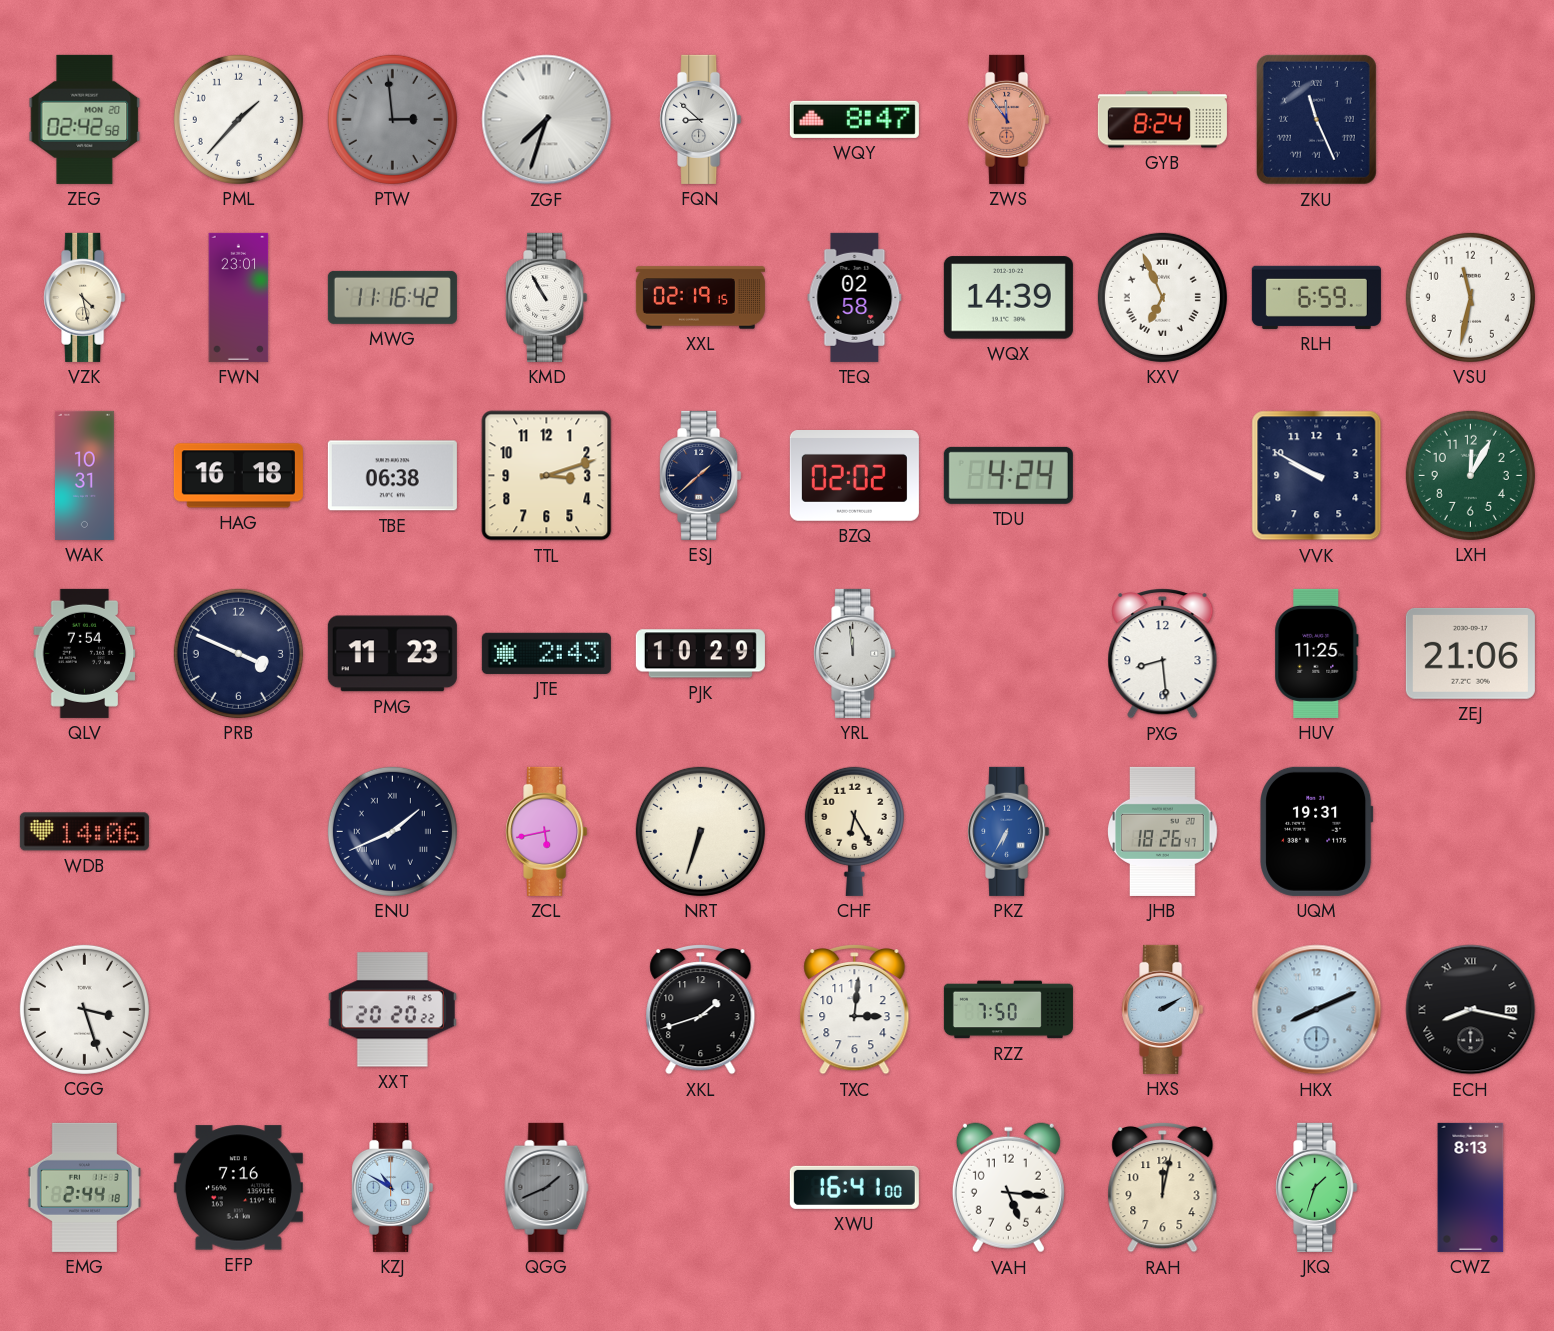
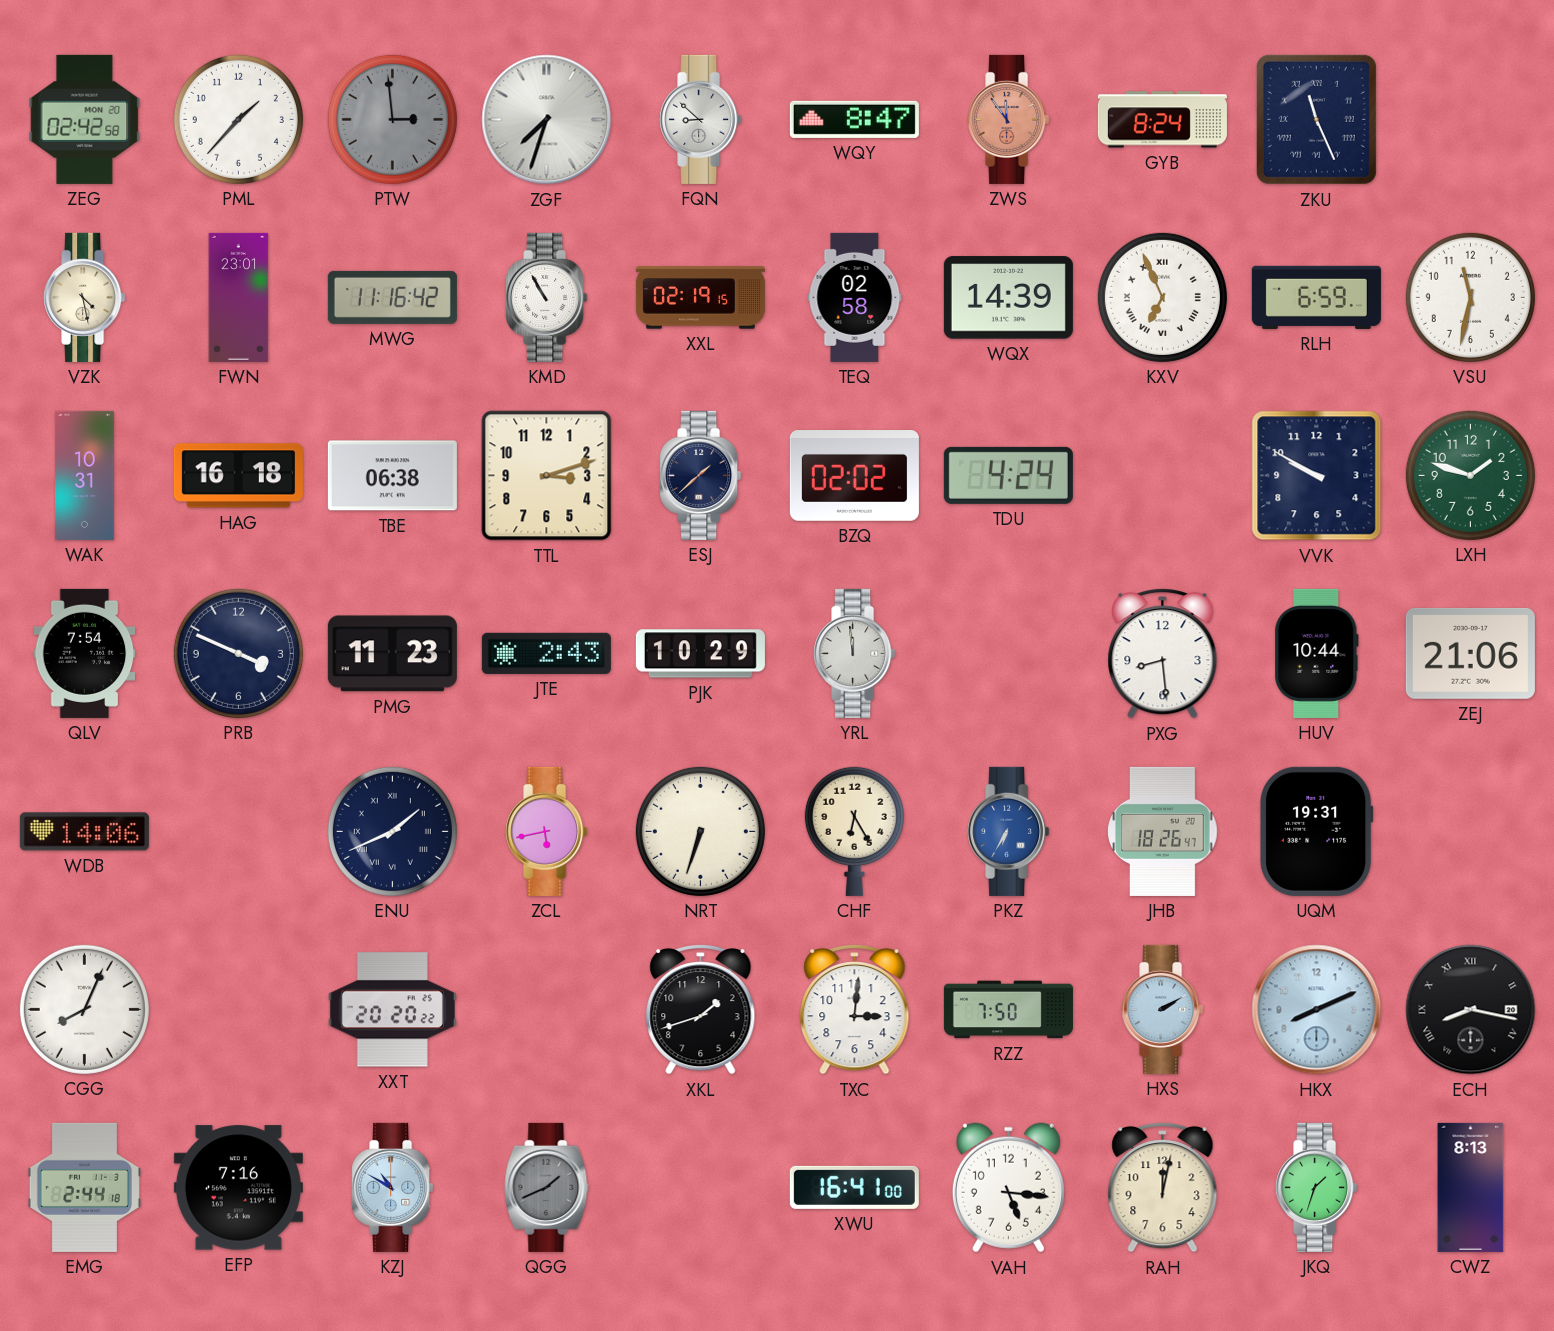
LXH: 12:05 -> 1:48
HUV: 11:25 -> 10:44
CGG: 3:27 -> 8:04
